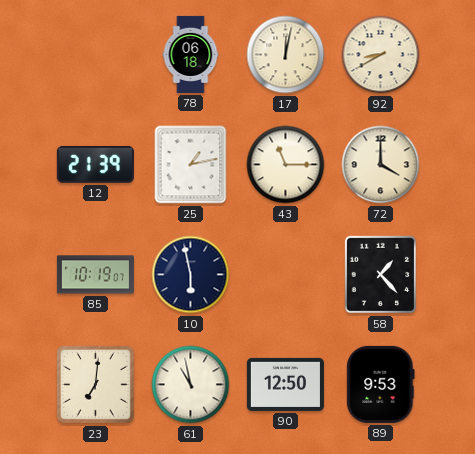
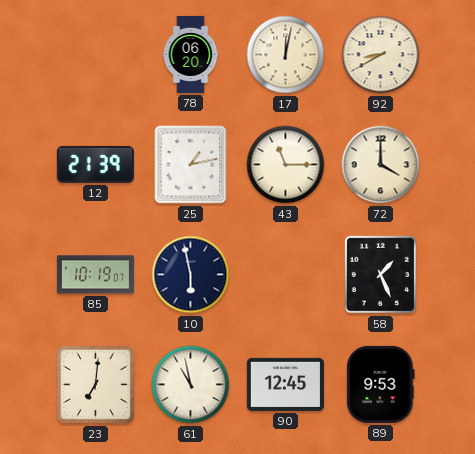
78: 06:18 -> 06:20
58: 1:23 -> 1:26
90: 12:50 -> 12:45
